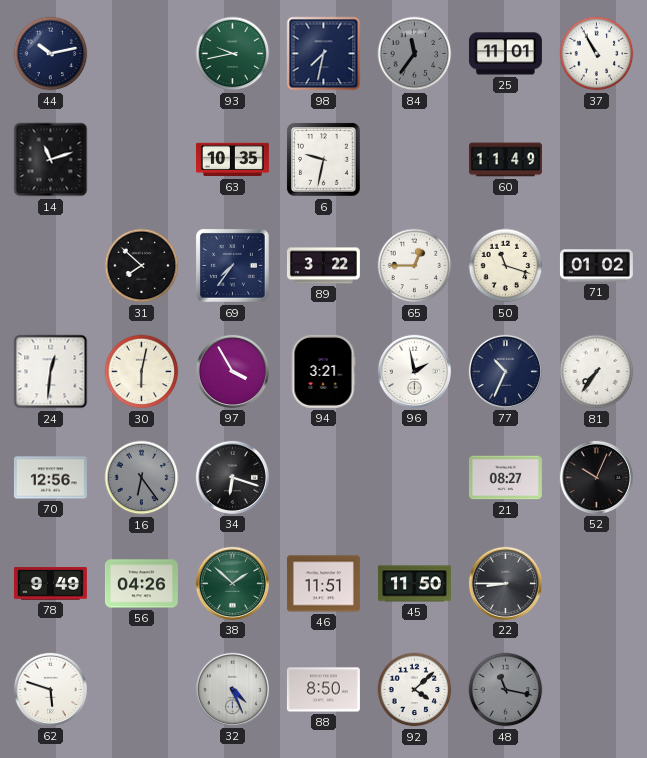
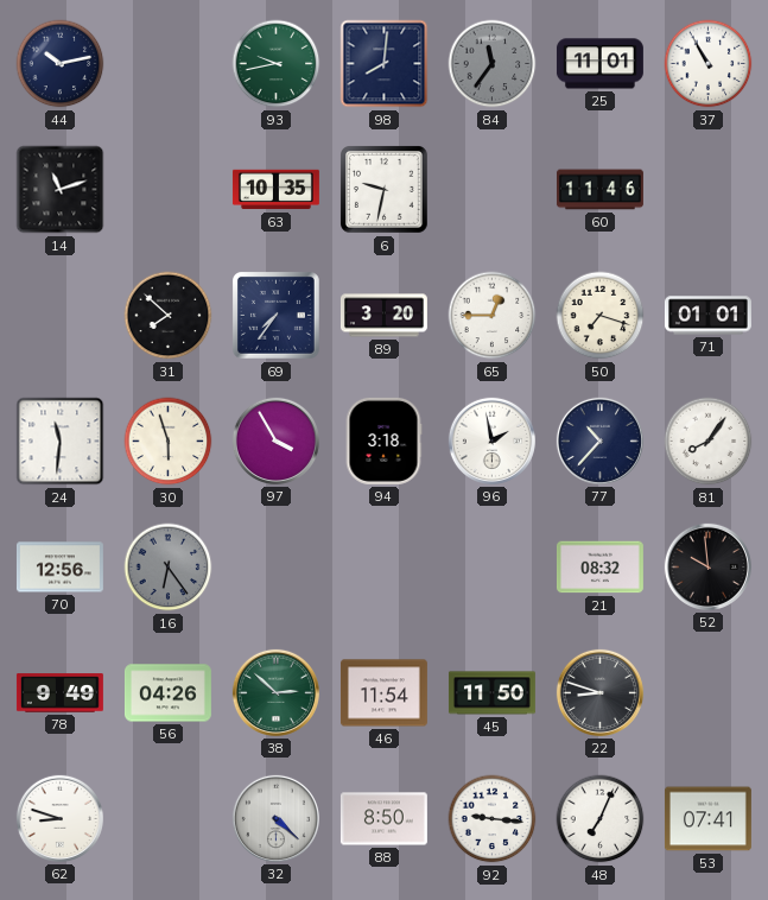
98: 7:32 -> 8:01
60: 11:49 -> 11:46
89: 3:22 -> 3:20
50: 11:18 -> 7:18
71: 01:02 -> 01:01
24: 12:31 -> 11:31
30: 6:02 -> 5:57
94: 3:21 -> 3:18
77: 10:34 -> 10:37
81: 7:36 -> 8:06
34: 6:18 -> none
21: 08:27 -> 08:32
52: 10:04 -> 9:59
38: 1:52 -> 2:52
46: 11:51 -> 11:54
22: 8:45 -> 8:48
62: 5:48 -> 8:48
32: 4:26 -> 4:22
92: 4:08 -> 9:16
48: 11:17 -> 7:04
48 dial: grey -> white
53: none -> 07:41
